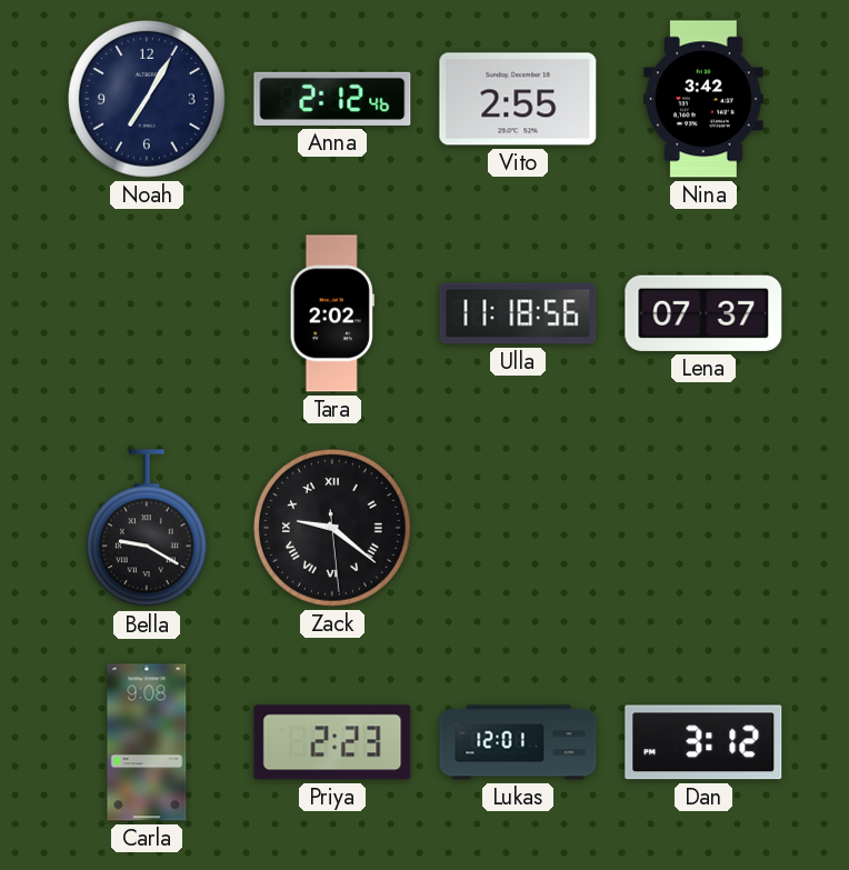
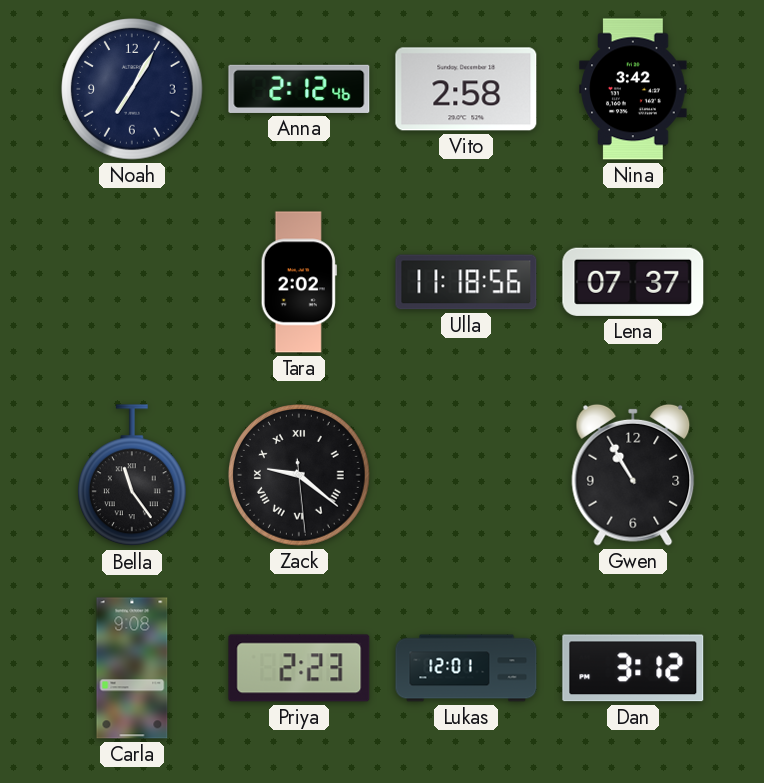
Vito: 2:55 -> 2:58
Bella: 9:20 -> 11:24
Gwen: none -> 10:55
